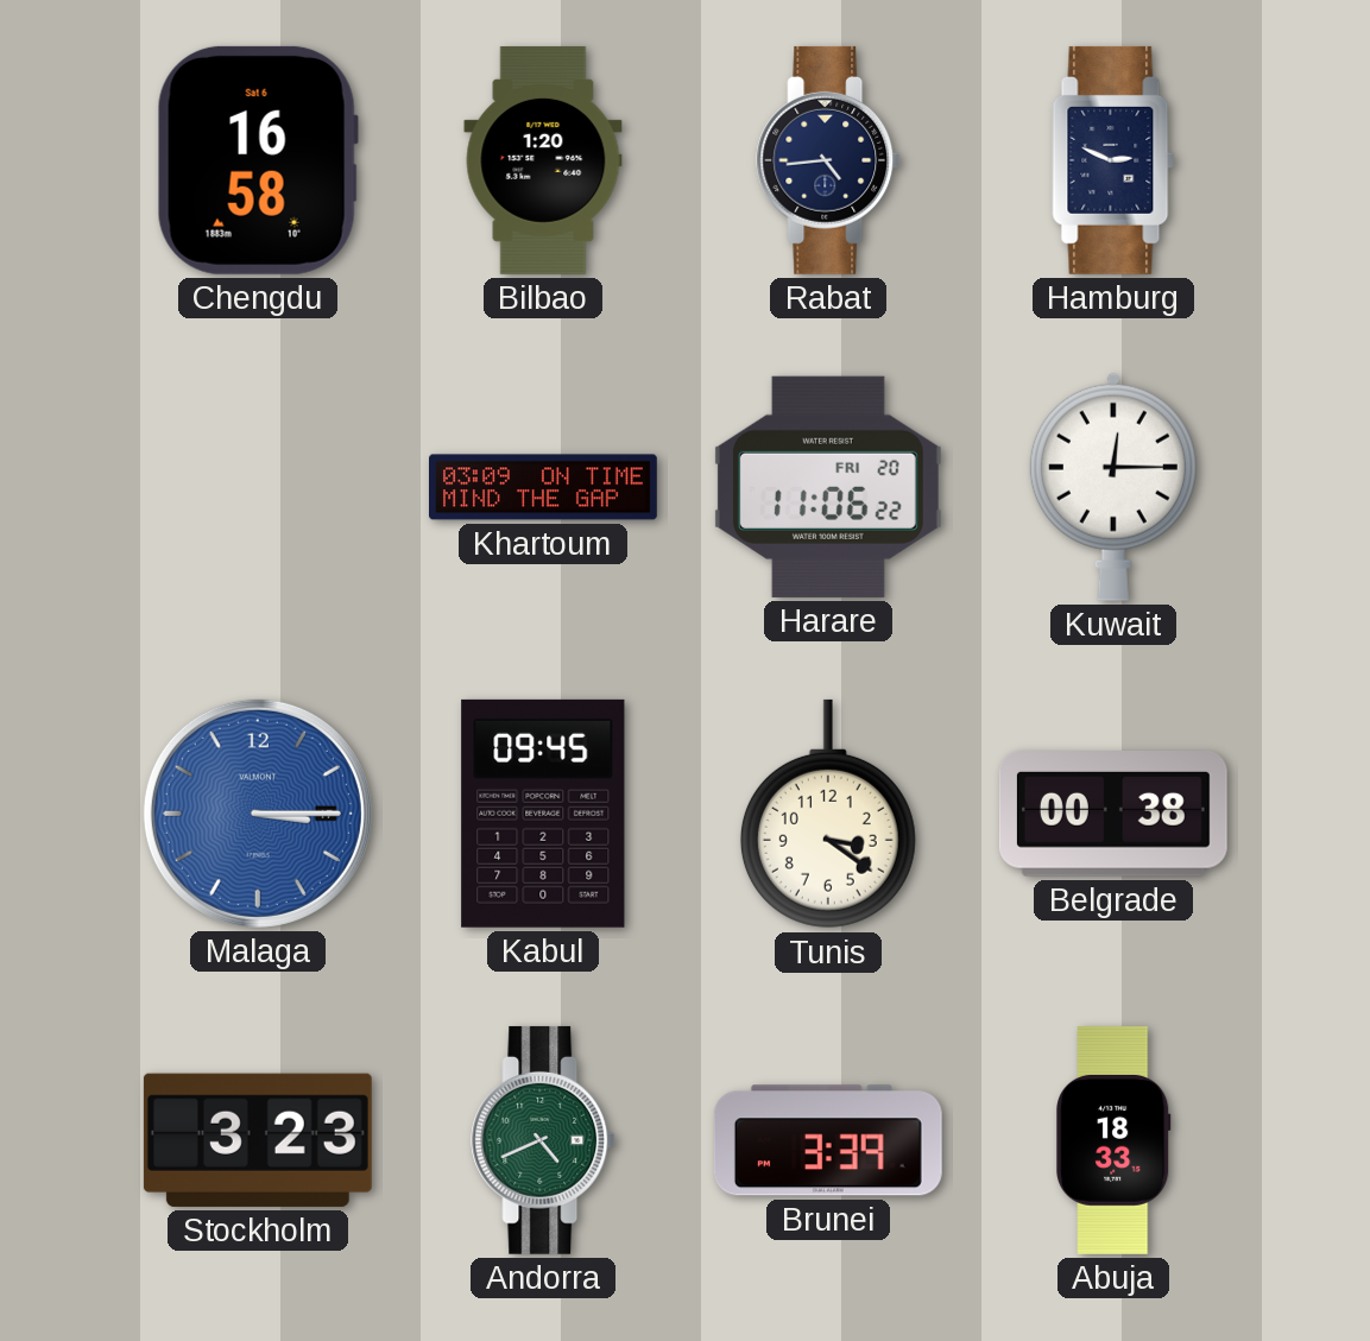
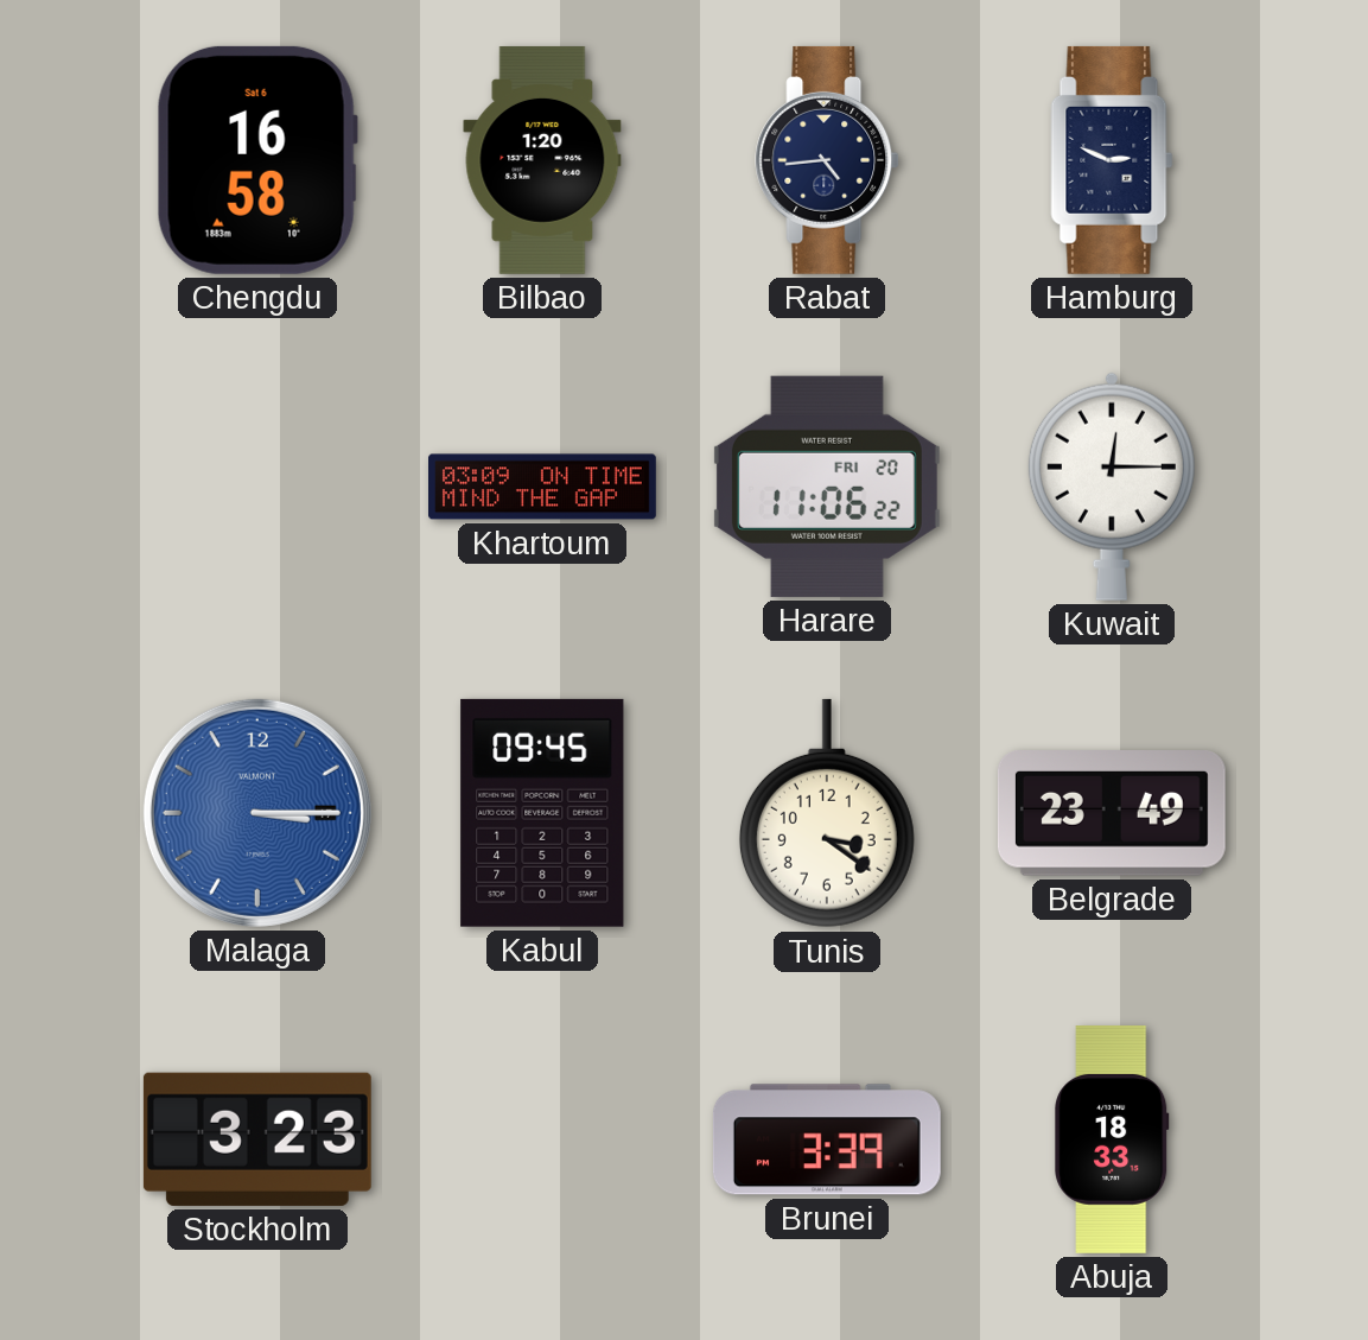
Belgrade: 00:38 -> 23:49
Andorra: 4:41 -> none
